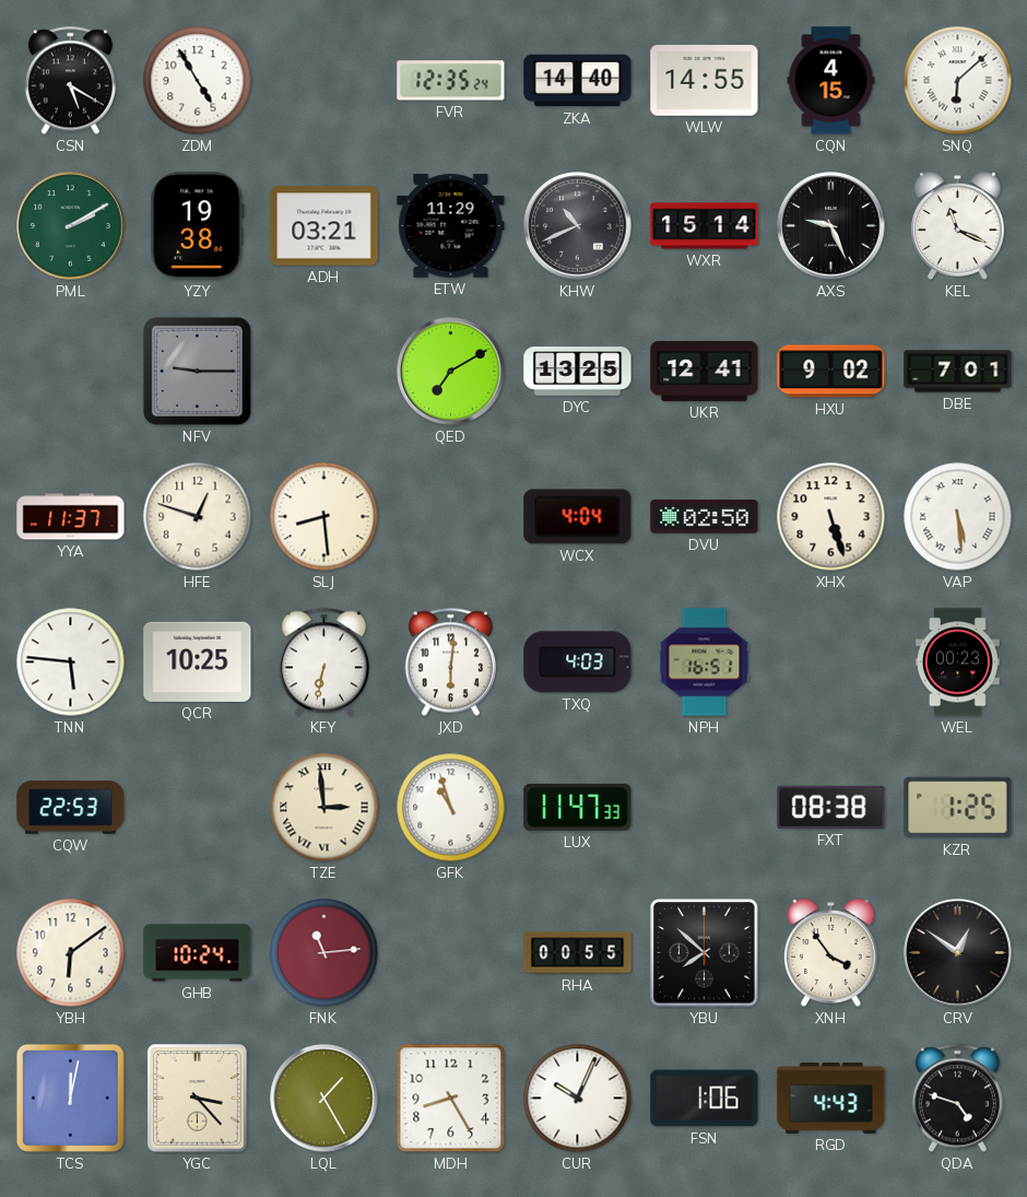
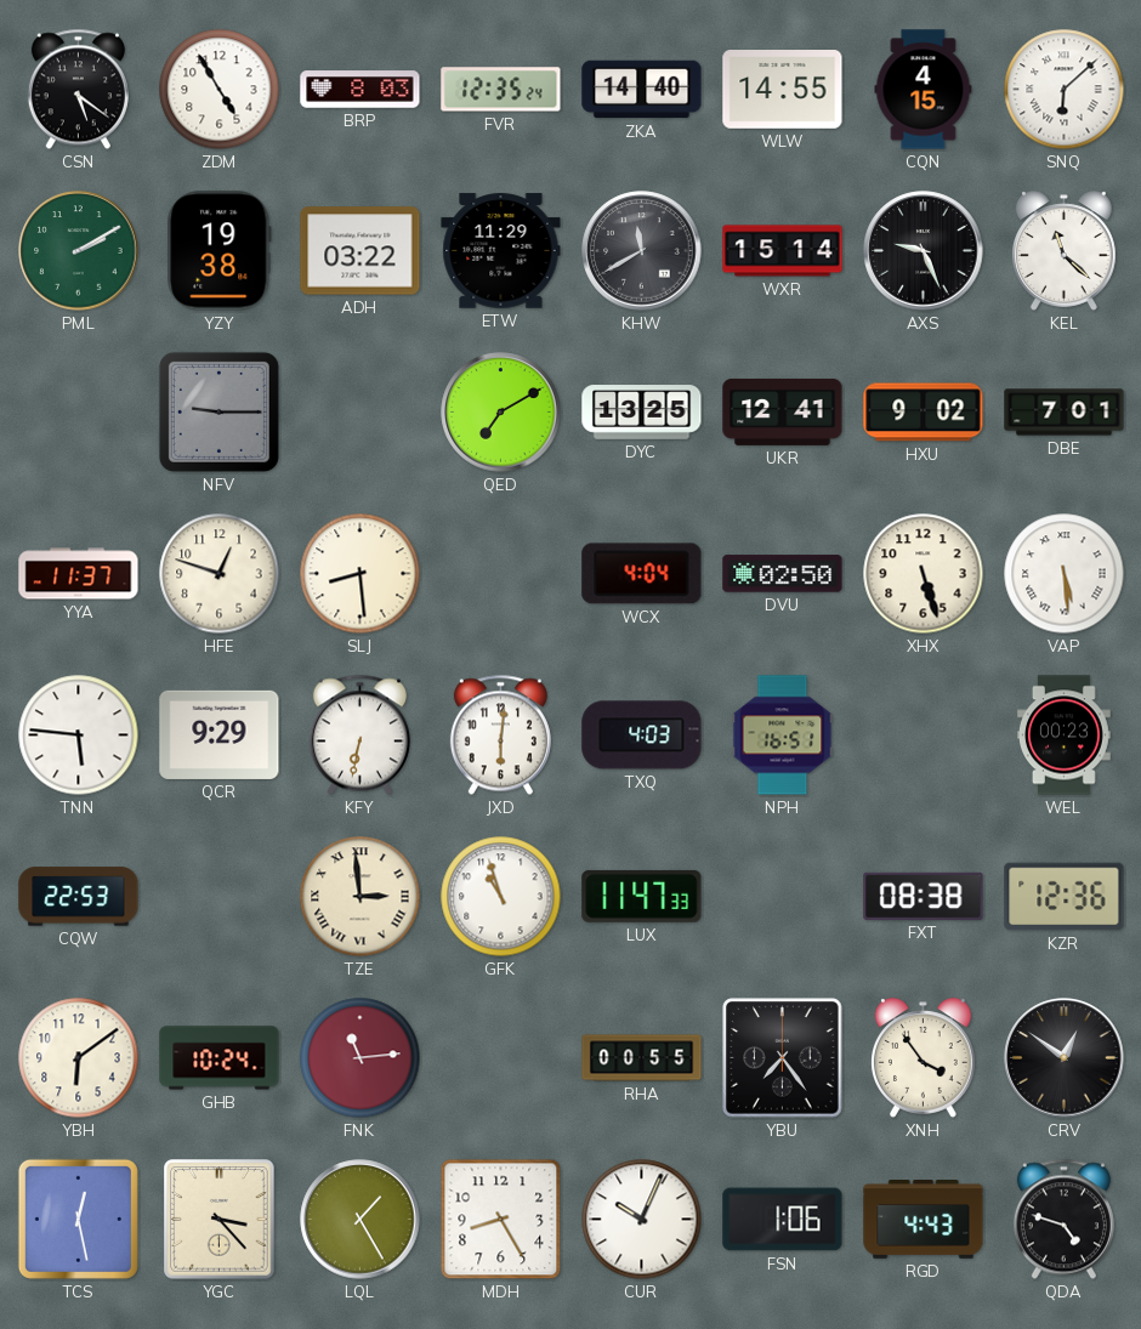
CSN: 5:20 -> 5:21
BRP: none -> 8:03
ADH: 03:21 -> 03:22
KHW: 10:41 -> 11:40
KEL: 11:19 -> 11:22
QCR: 10:25 -> 9:29
KZR: 1:25 -> 12:36
YBU: 7:52 -> 7:24
TCS: 12:02 -> 12:28
